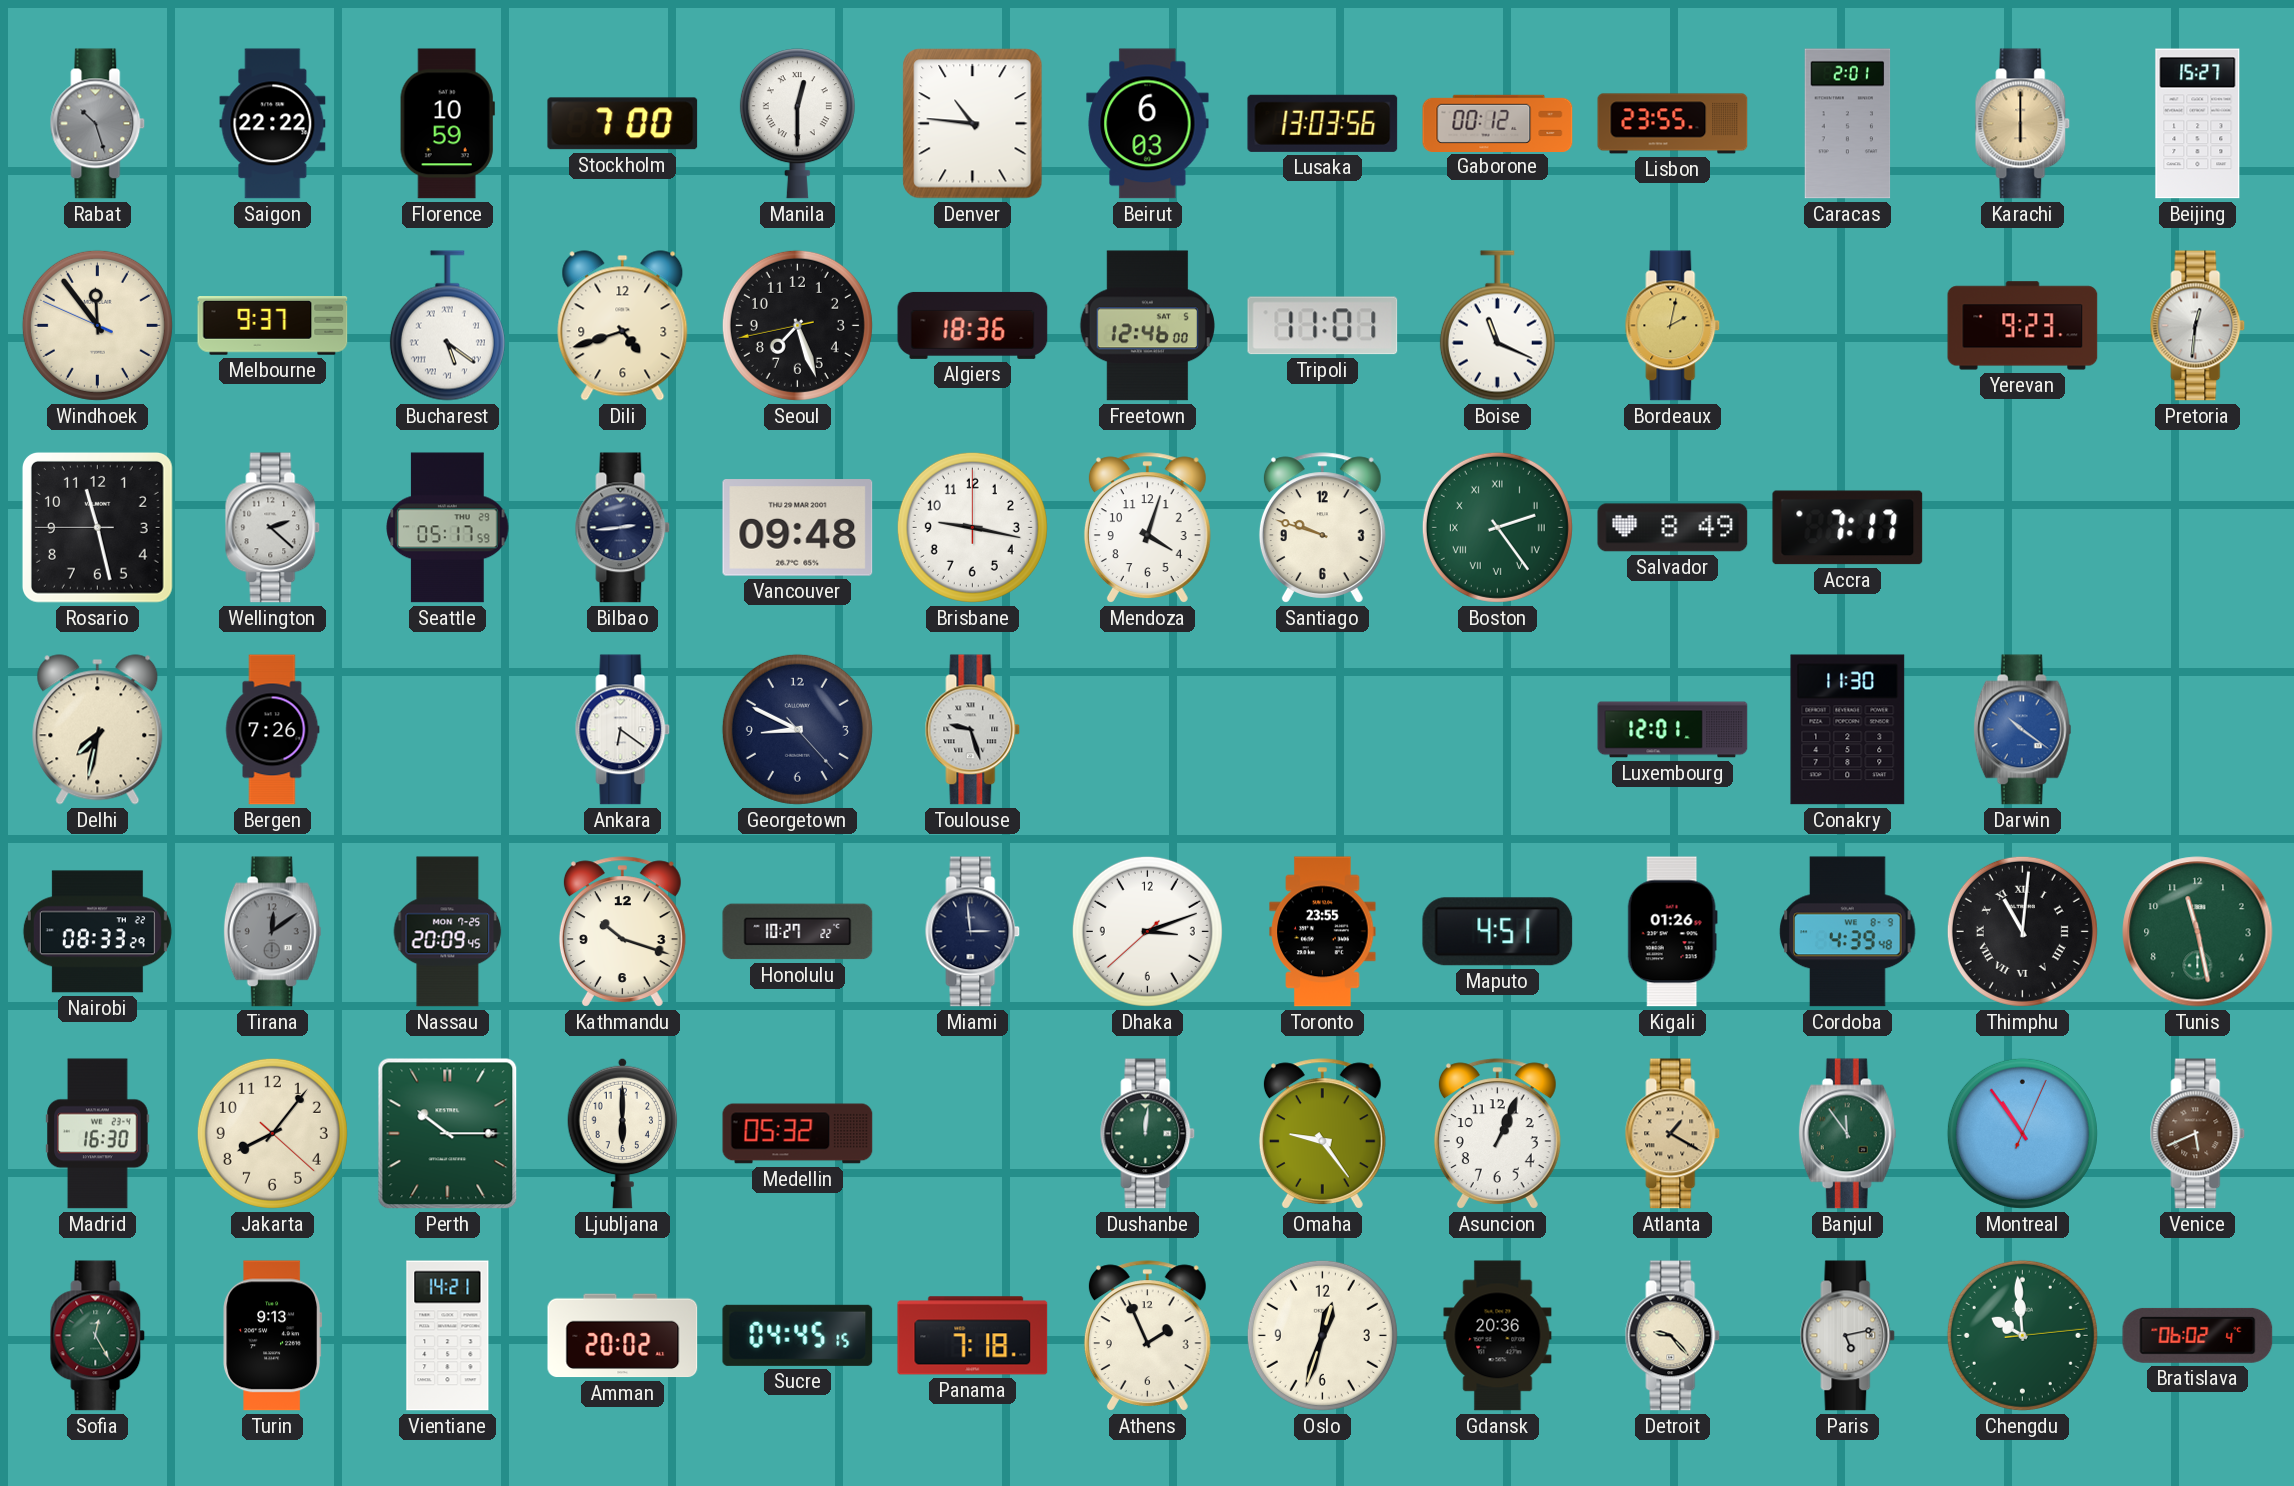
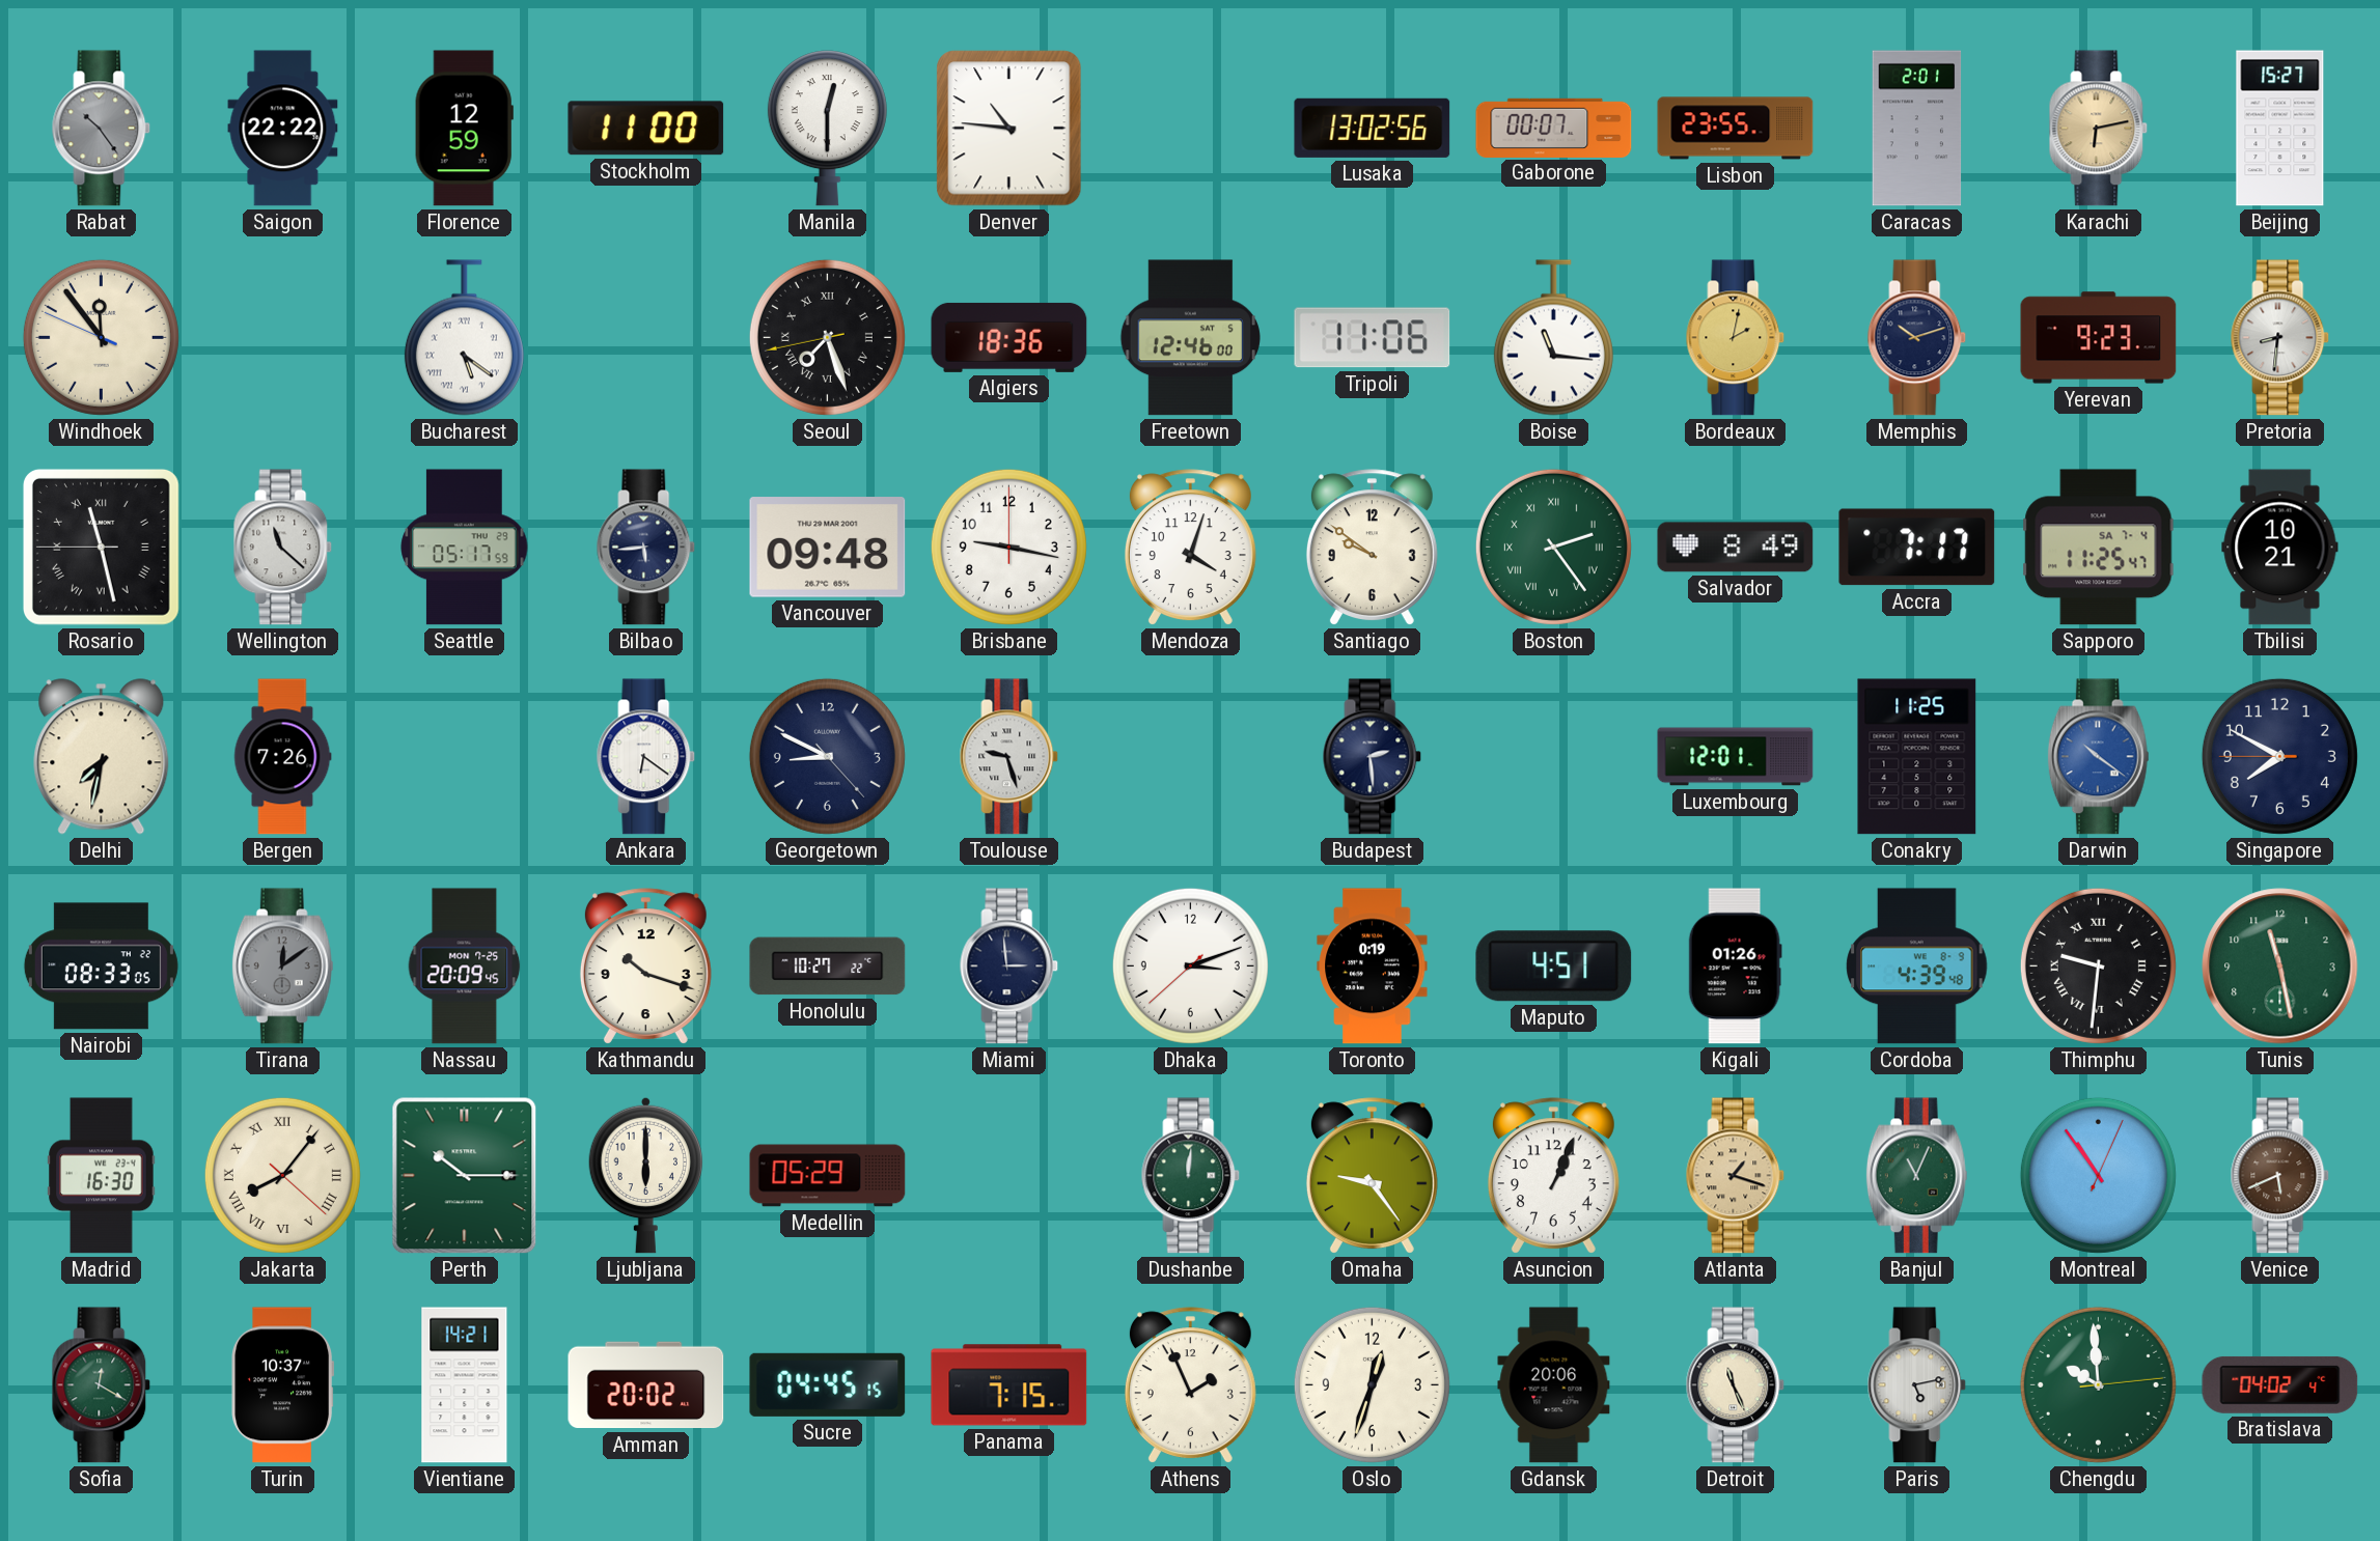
Rabat: 10:27 -> 10:24
Florence: 10:59 -> 12:59
Stockholm: 7:00 -> 11:00
Beirut: 6:03 -> none
Lusaka: 13:03 -> 13:02
Gaborone: 00:12 -> 00:07
Karachi: 6:00 -> 6:13
Melbourne: 9:37 -> none
Dili: 4:42 -> none
Seoul numerals: Arabic -> Roman
Tripoli: 11:01 -> 11:06
Boise: 11:19 -> 11:16
Memphis: none -> 10:12
Pretoria: 12:31 -> 8:31
Rosario numerals: Arabic -> Roman
Wellington: 2:22 -> 11:22
Bilbao: 2:44 -> 5:44
Santiago: 9:48 -> 9:51
Sapporo: none -> 11:25
Tbilisi: none -> 10:21
Budapest: none -> 2:29
Conakry: 11:30 -> 11:25
Singapore: none -> 7:49
Nairobi: 08:33:29 -> 08:33:05
Toronto: 23:55 -> 0:19
Thimphu: 11:01 -> 9:31
Jakarta numerals: Arabic -> Roman
Medellin: 05:32 -> 05:29
Atlanta: 1:20 -> 1:18
Banjul: 11:54 -> 11:04
Sofia: 12:25 -> 12:20
Turin: 9:13 -> 10:37
Panama: 7:18 -> 7:15
Gdansk: 20:36 -> 20:06
Detroit: 9:23 -> 11:26
Bratislava: 06:02 -> 04:02
